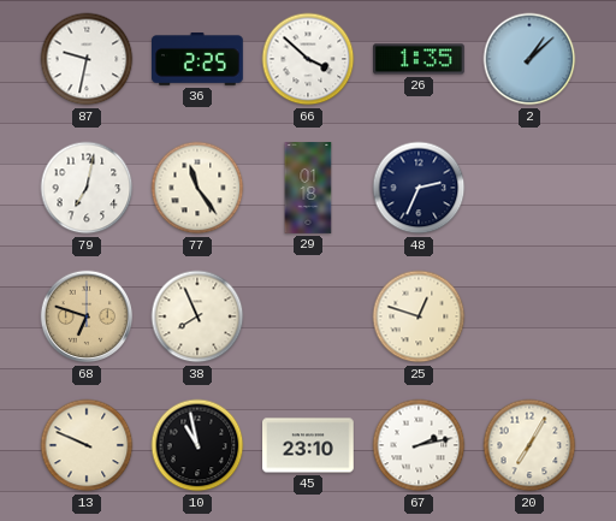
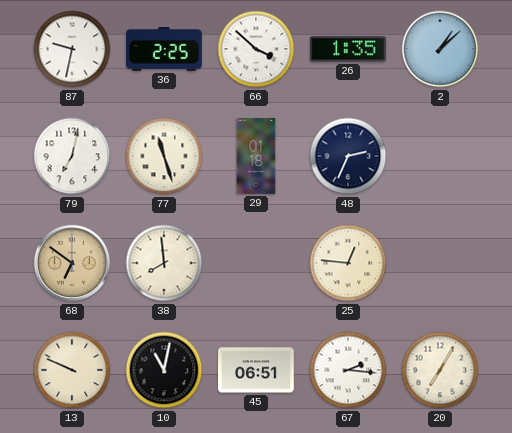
77: 11:24 -> 11:27
68: 6:48 -> 6:51
38: 7:56 -> 7:59
25: 12:48 -> 12:46
10: 10:58 -> 11:02
45: 23:10 -> 06:51
67: 2:13 -> 2:16
